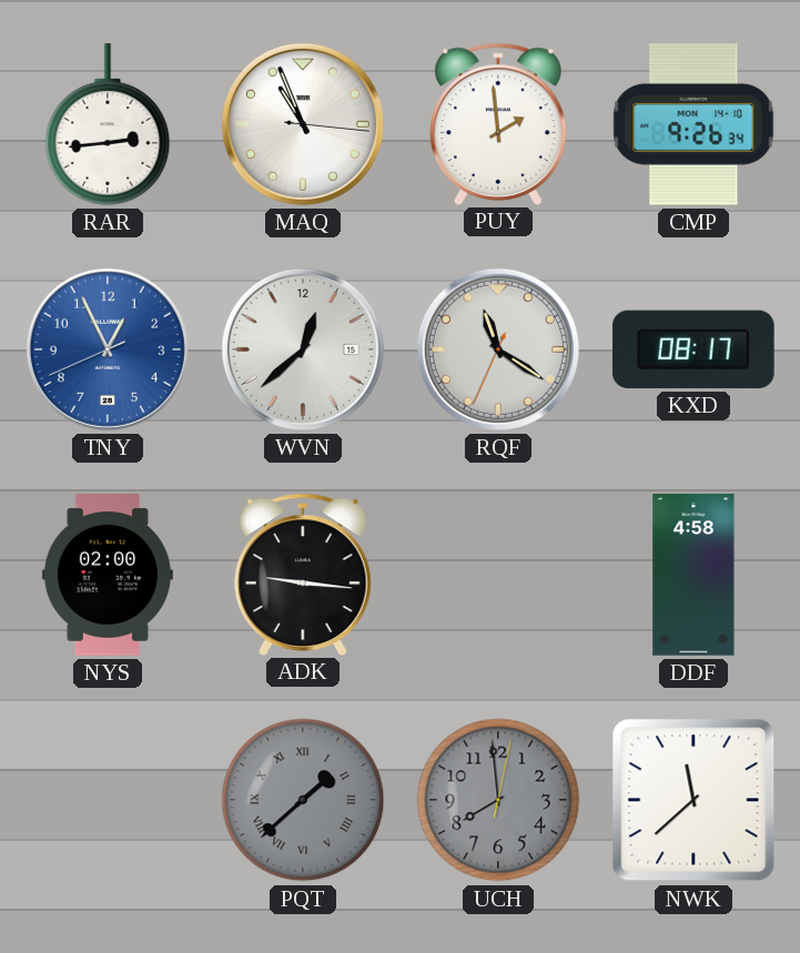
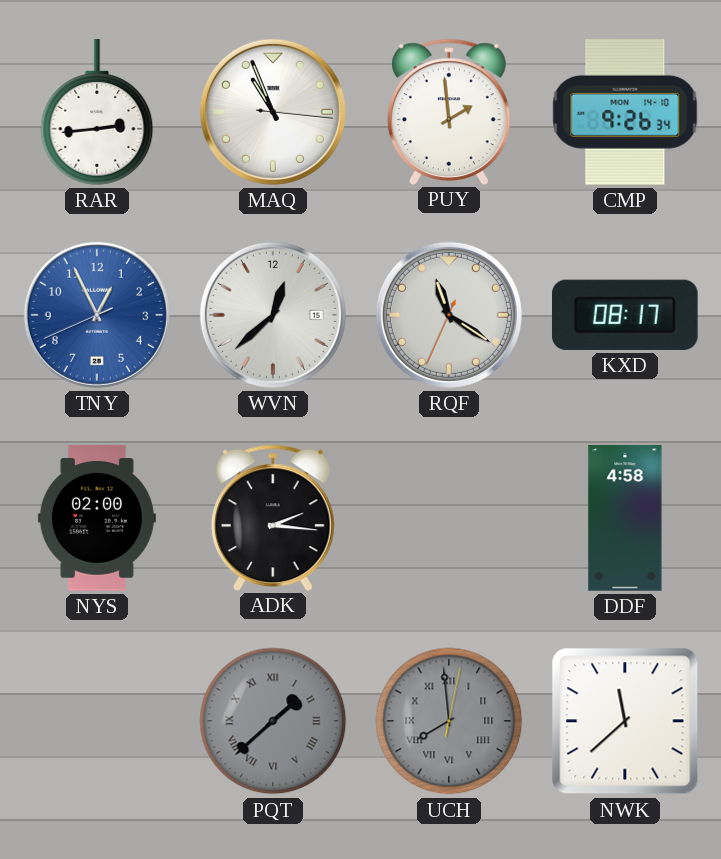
ADK: 9:16 -> 2:16
UCH numerals: Arabic -> Roman
